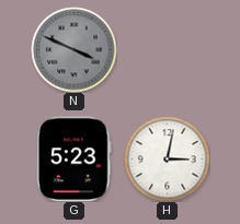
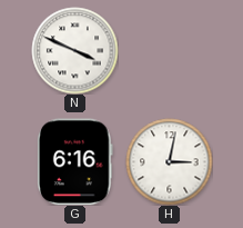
N dial: grey -> white
G: 5:23 -> 6:16
